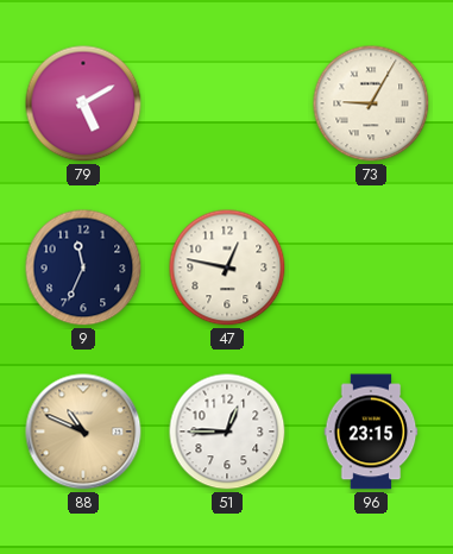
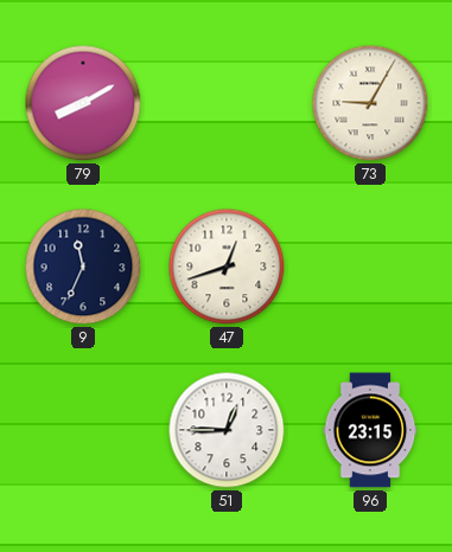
79: 5:10 -> 8:10
47: 12:47 -> 12:42
88: 10:49 -> none
